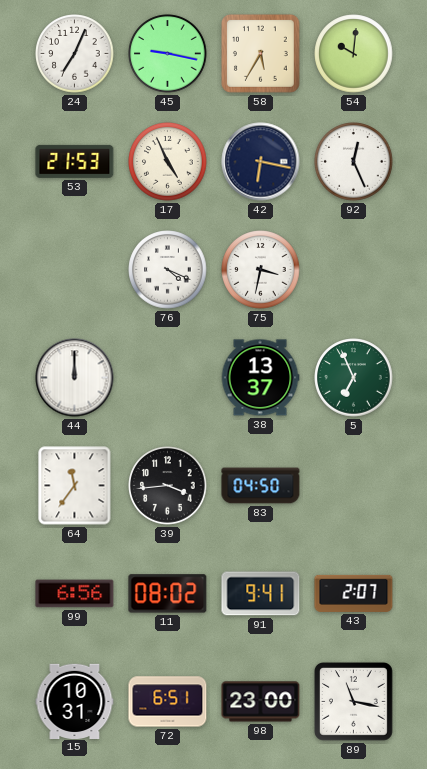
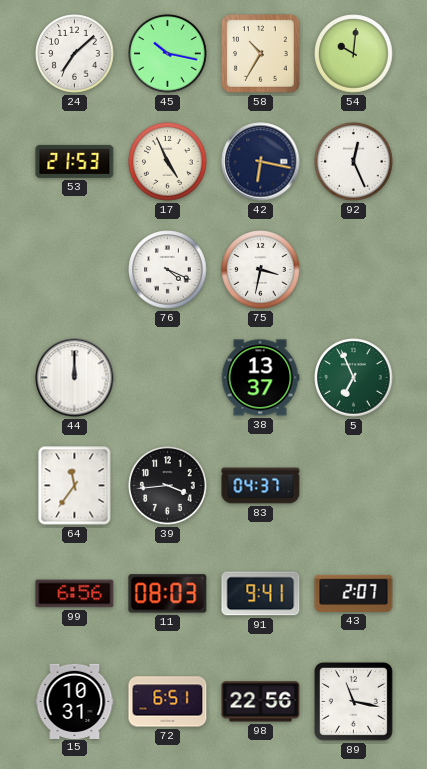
24: 7:04 -> 7:08
45: 9:17 -> 10:17
58: 5:35 -> 10:35
83: 04:50 -> 04:37
11: 08:02 -> 08:03
98: 23:00 -> 22:56
